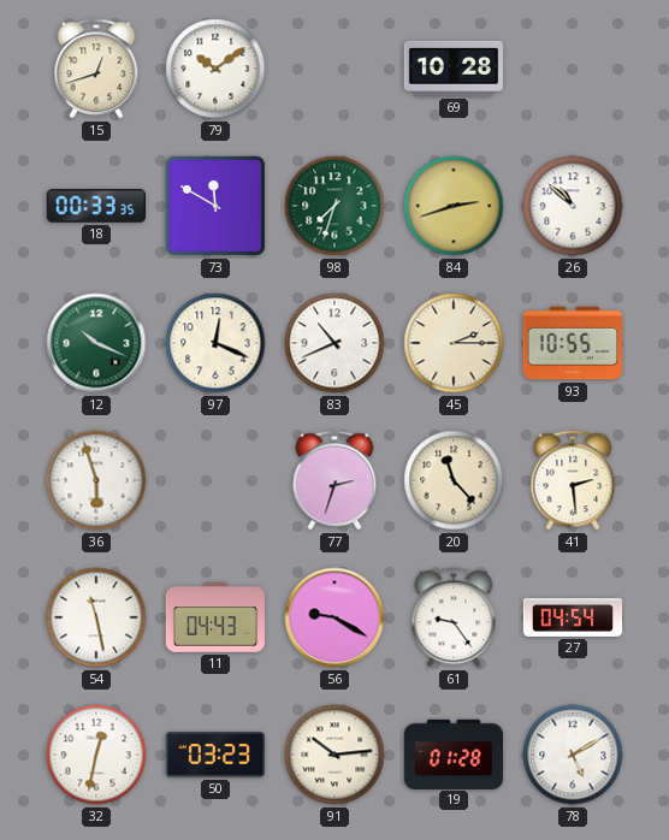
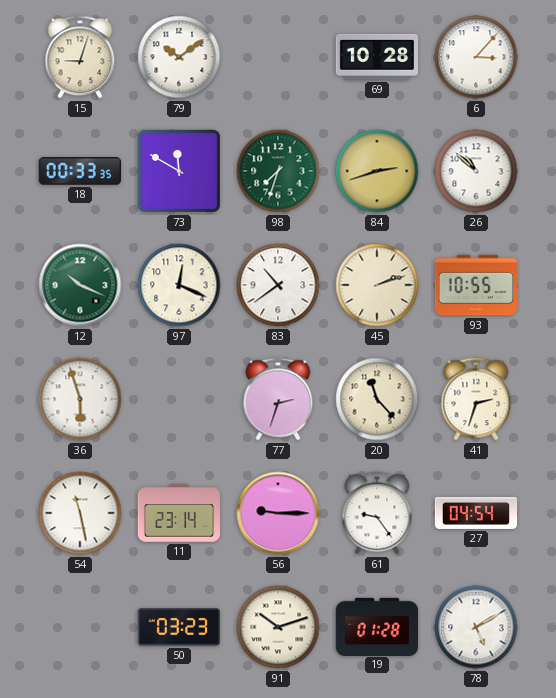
15: 12:42 -> 9:03
6: none -> 3:07
83: 10:41 -> 10:39
45: 2:15 -> 2:12
41: 2:29 -> 2:33
11: 04:43 -> 23:14
56: 9:20 -> 9:15
32: 12:32 -> none
91: 10:14 -> 10:12
